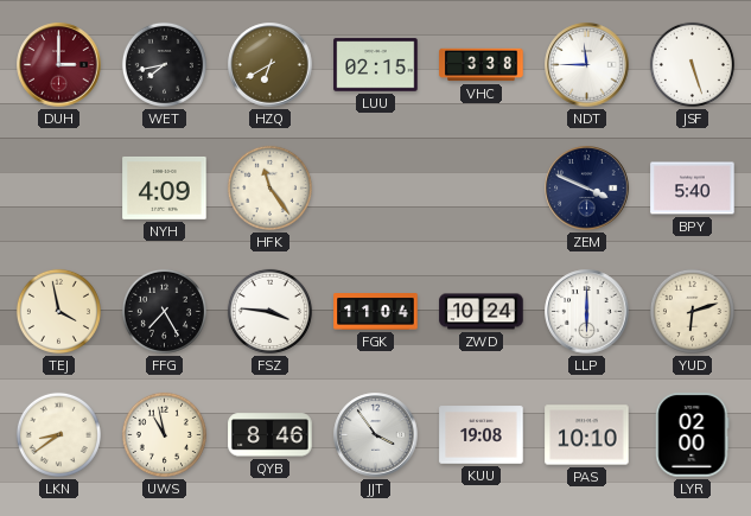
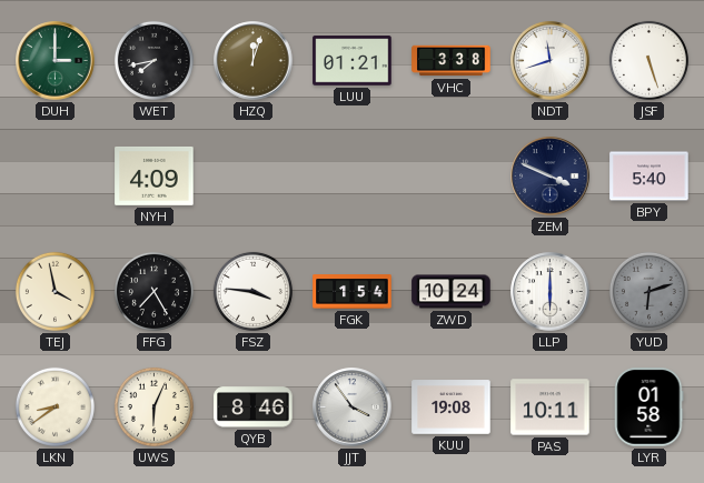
DUH dial: burgundy -> green
HZQ: 6:40 -> 12:03
LUU: 02:15 -> 01:21
NDT: 11:45 -> 11:42
HFK: 11:24 -> none
FGK: 11:04 -> 1:54
YUD dial: cream -> grey
UWS: 10:58 -> 6:04
PAS: 10:10 -> 10:11
LYR: 02:00 -> 01:58
